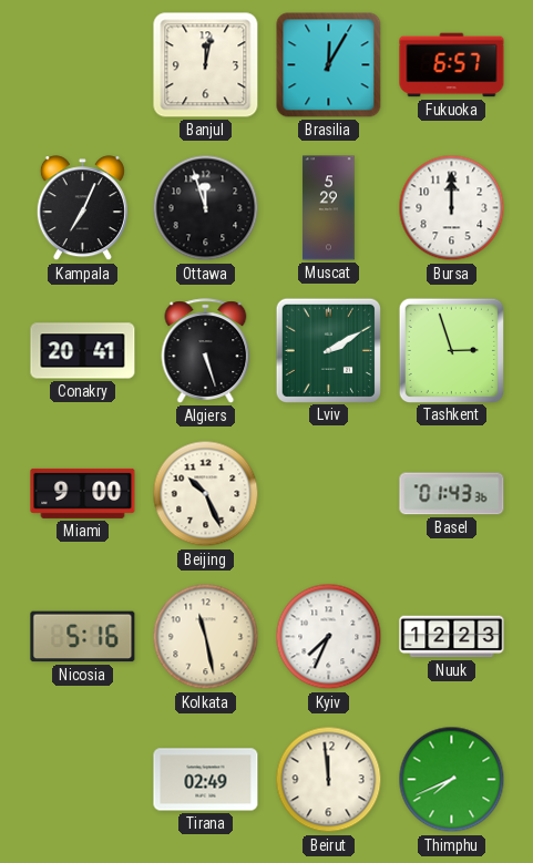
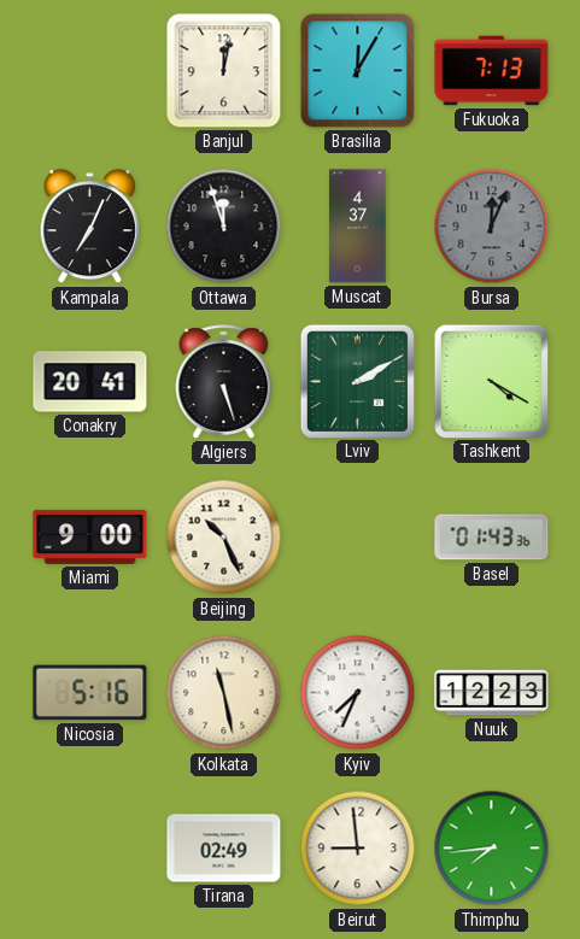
Fukuoka: 6:57 -> 7:13
Muscat: 5:29 -> 4:37
Bursa: 12:00 -> 12:04
Bursa dial: white -> grey
Tashkent: 2:57 -> 4:20
Beirut: 11:59 -> 8:59
Thimphu: 7:41 -> 7:44
